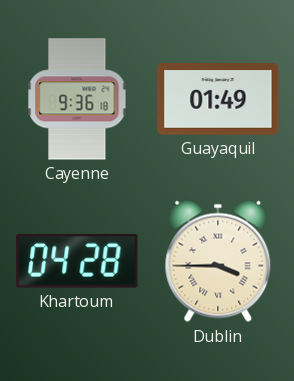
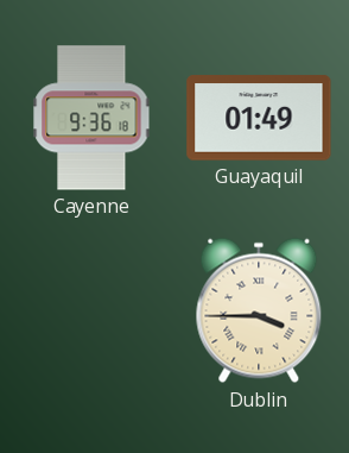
Khartoum: 04:28 -> none
